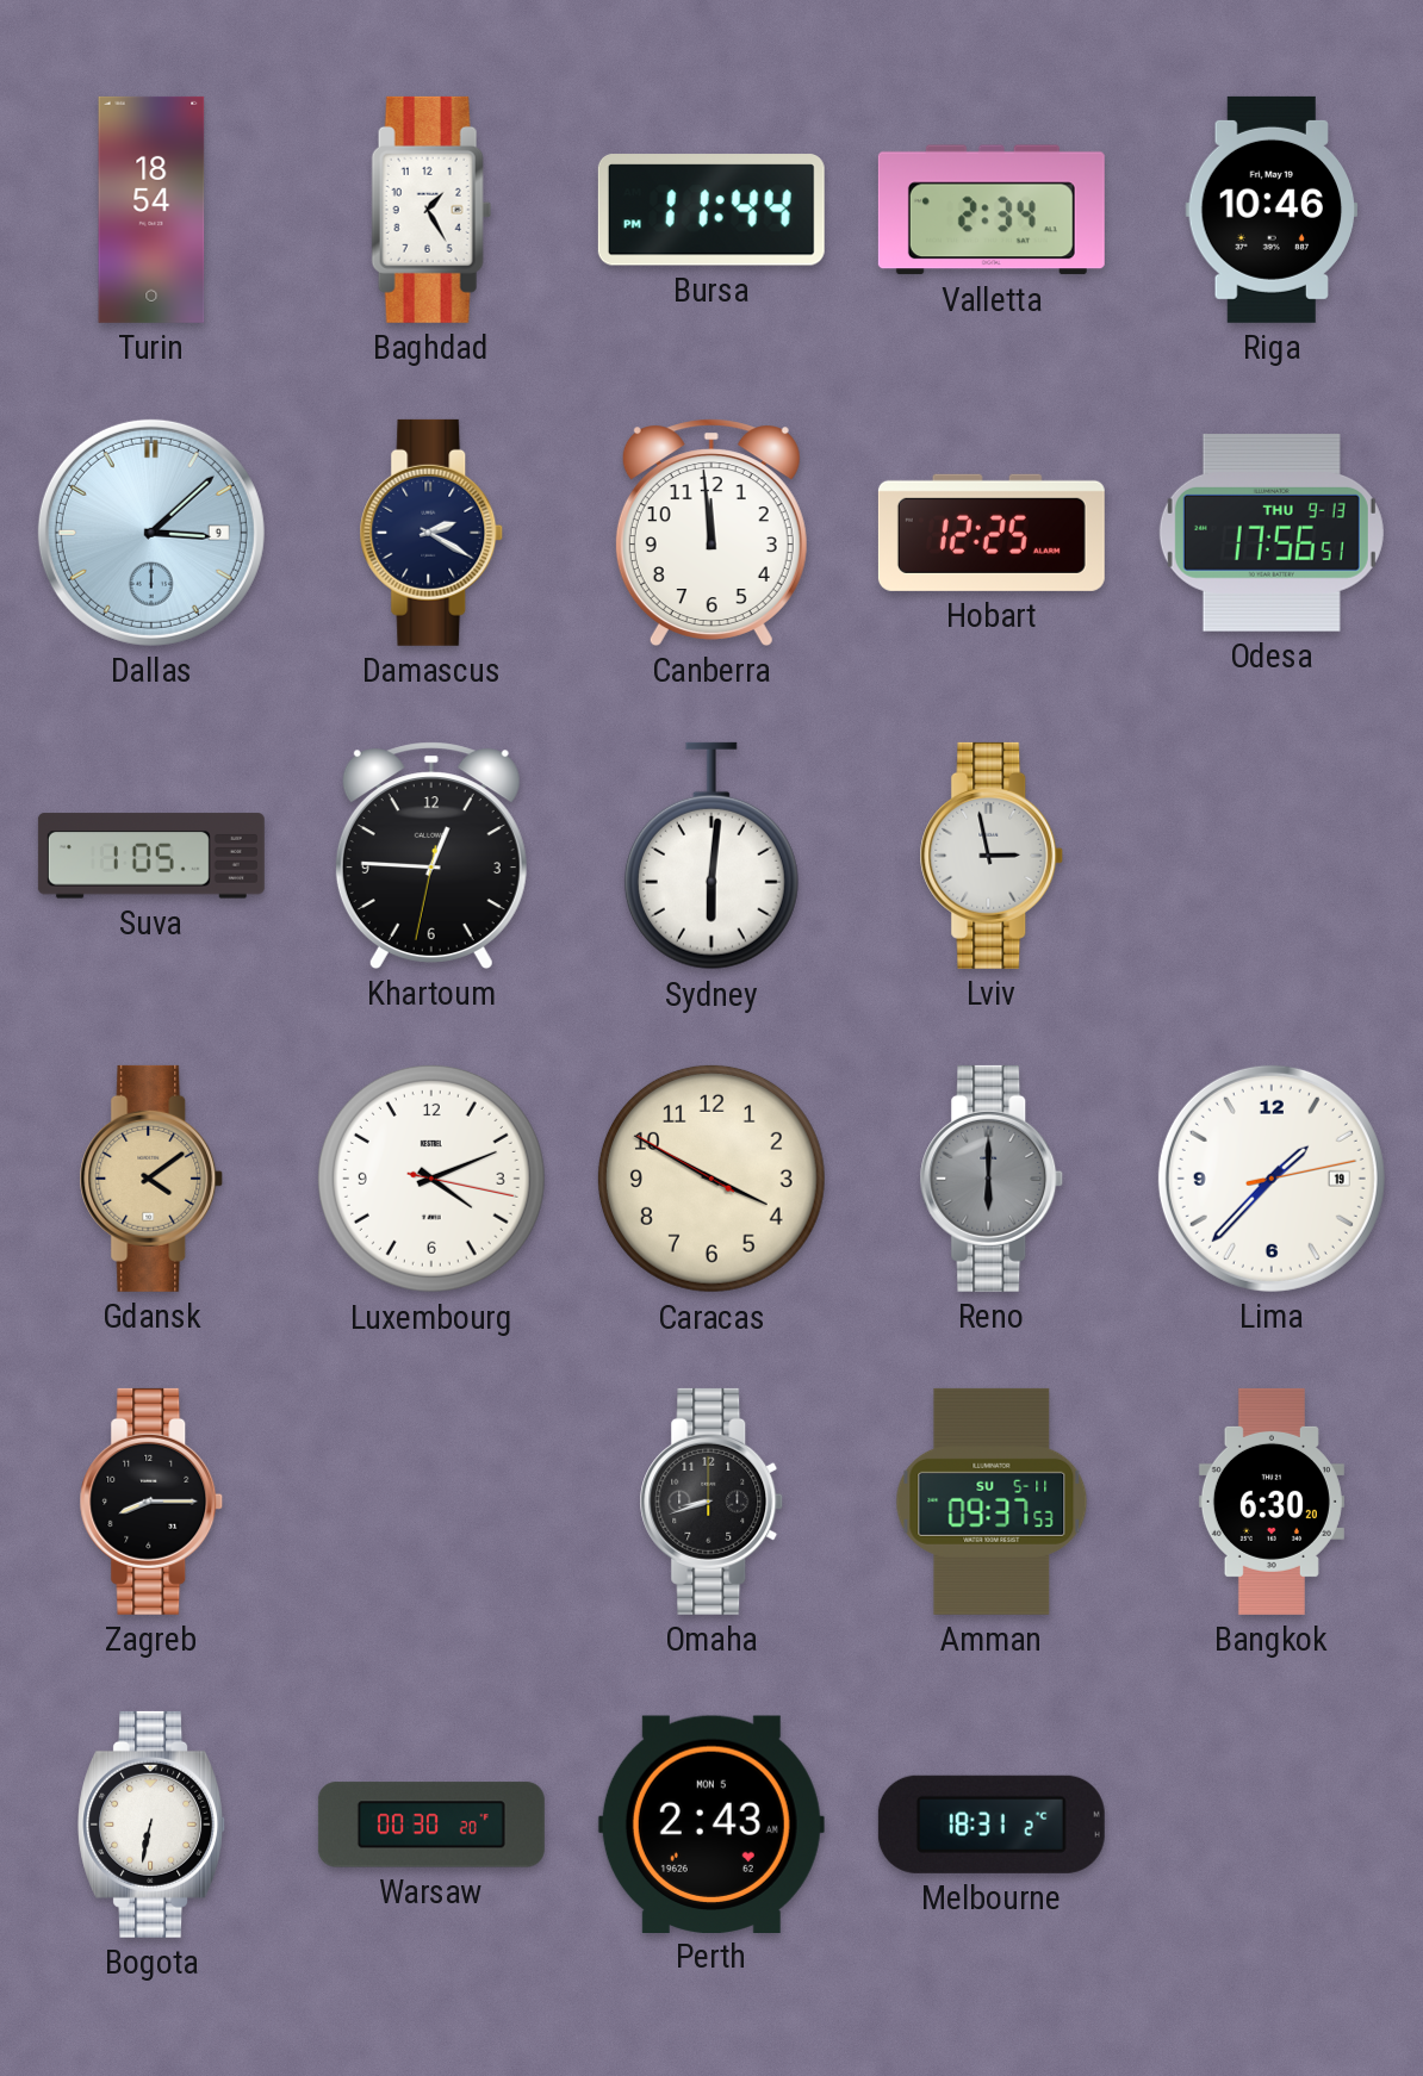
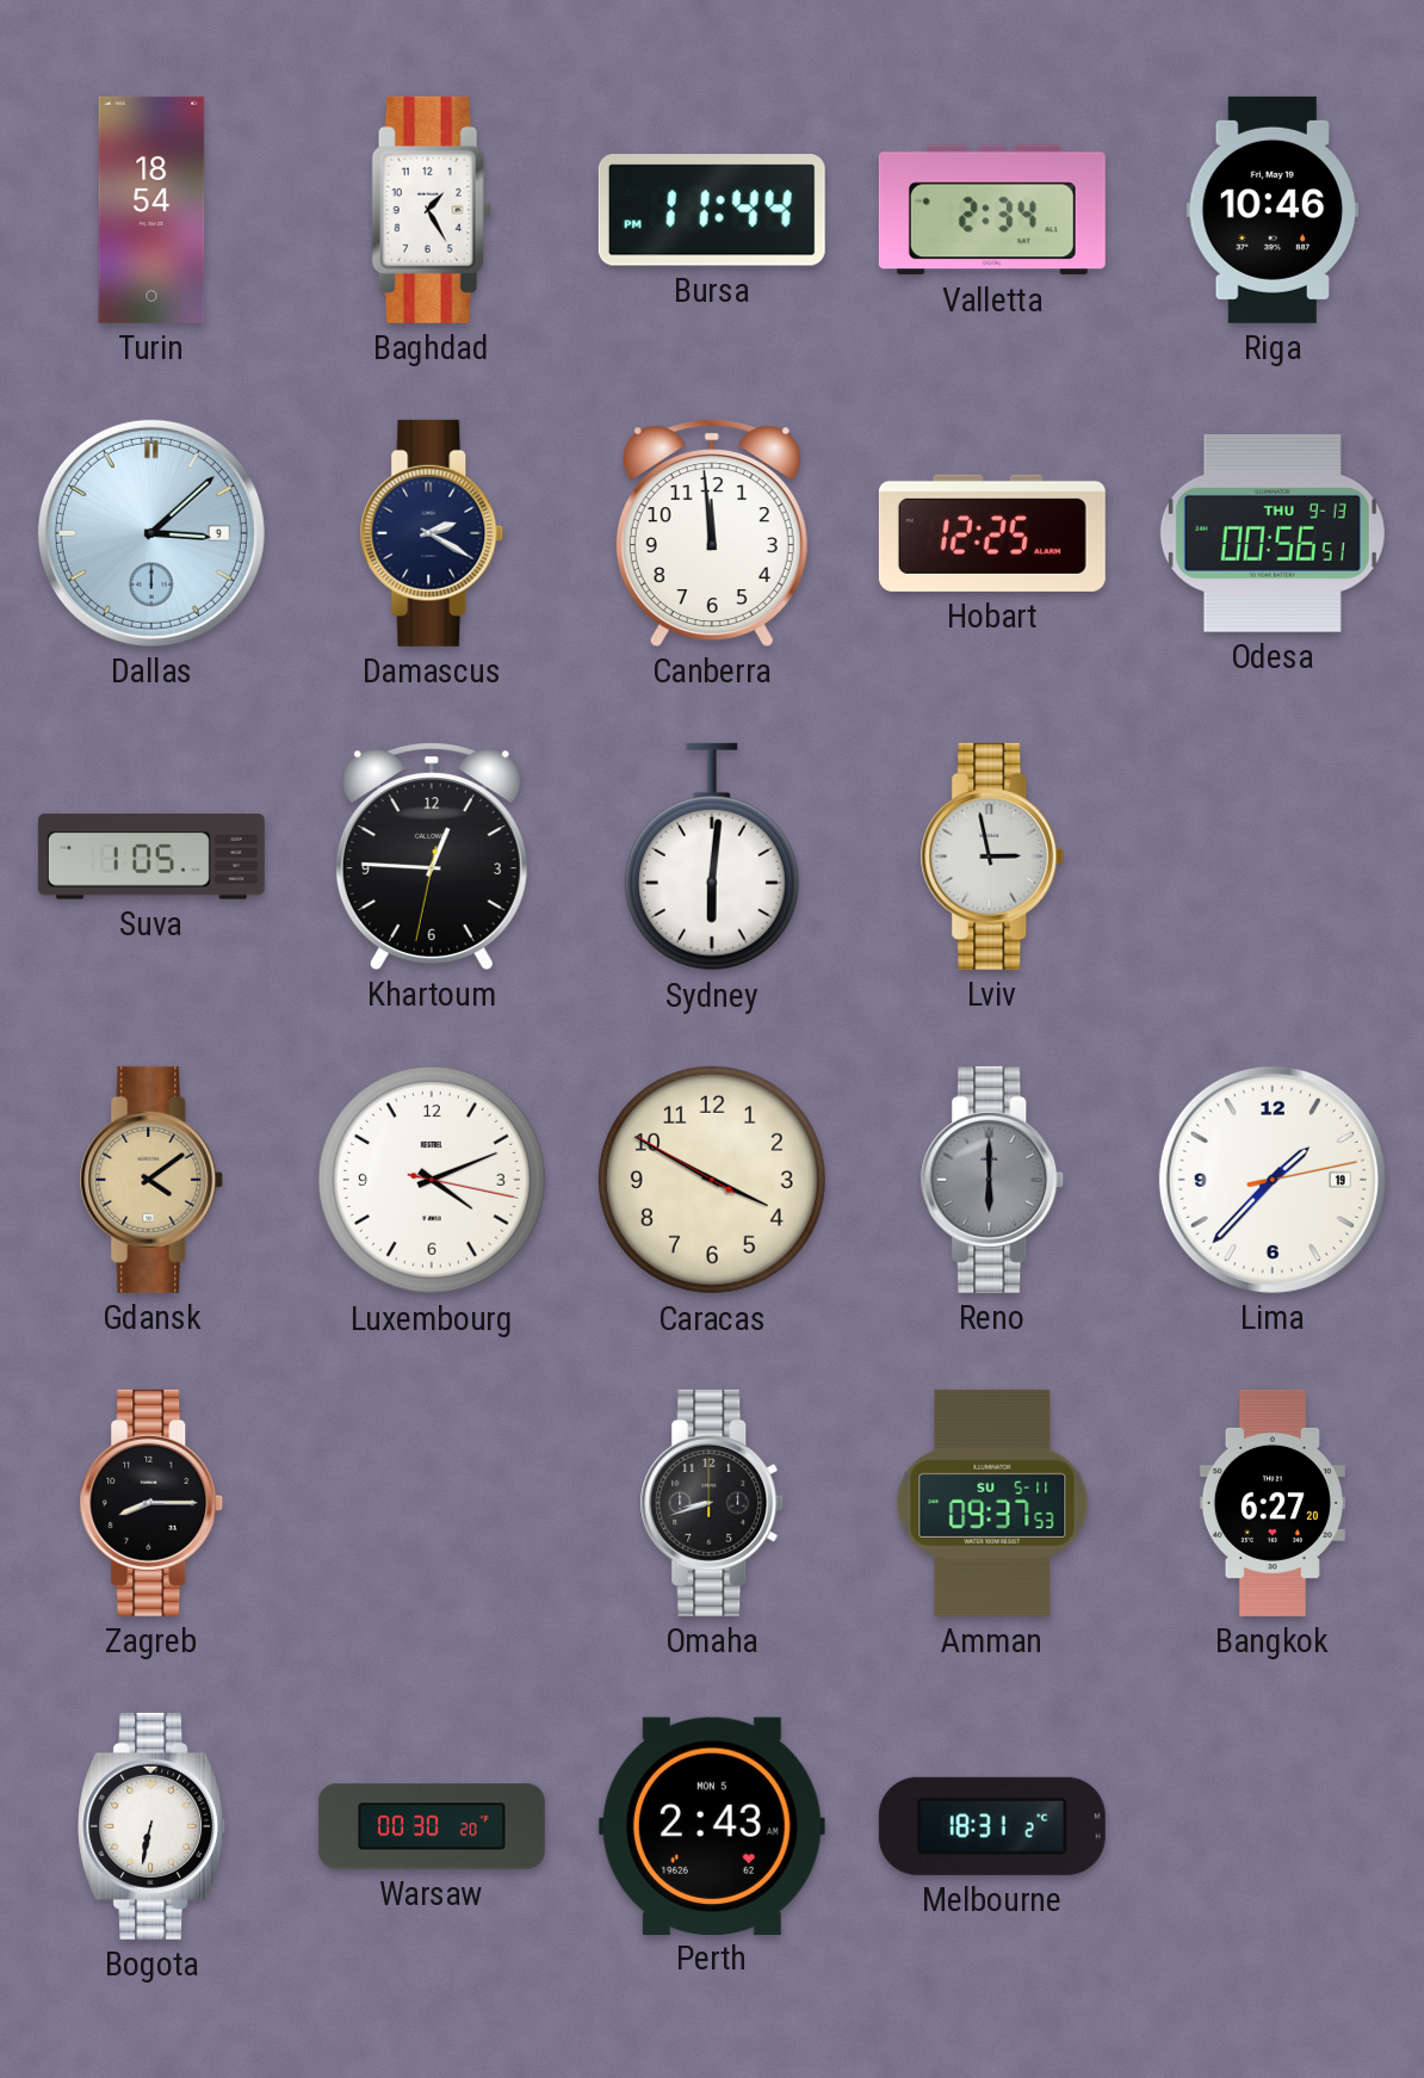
Odesa: 17:56 -> 00:56
Bangkok: 6:30 -> 6:27
